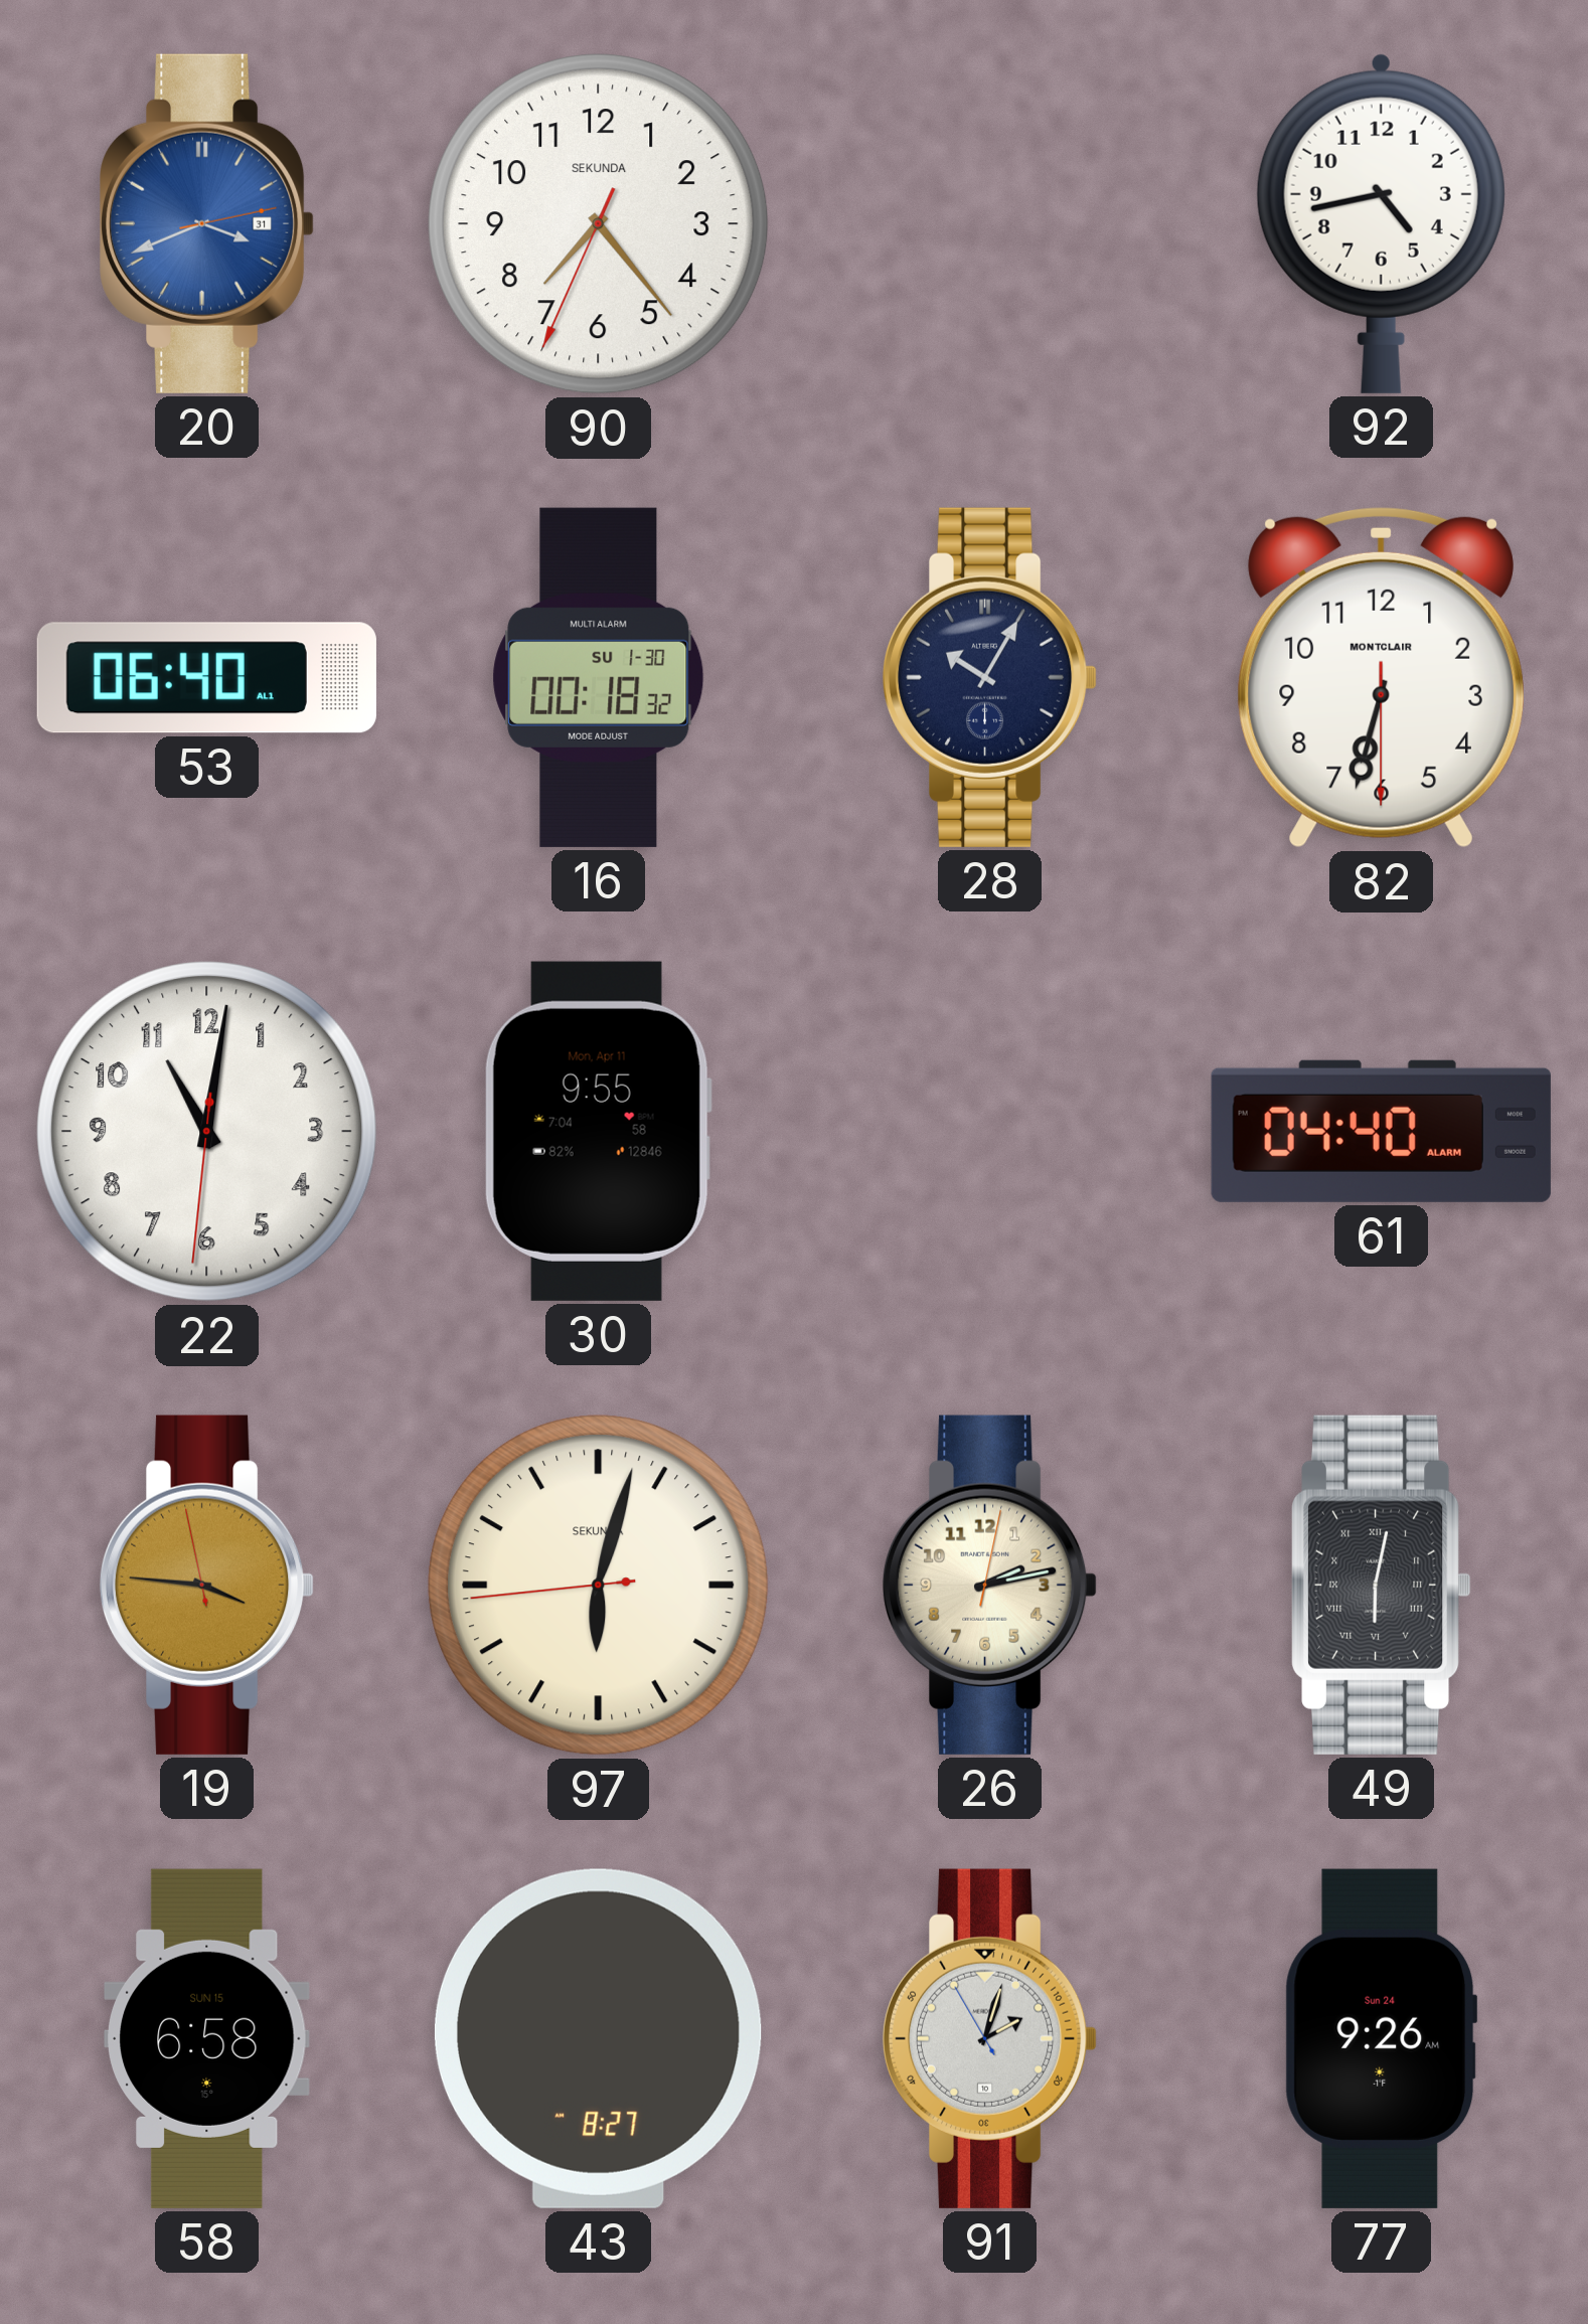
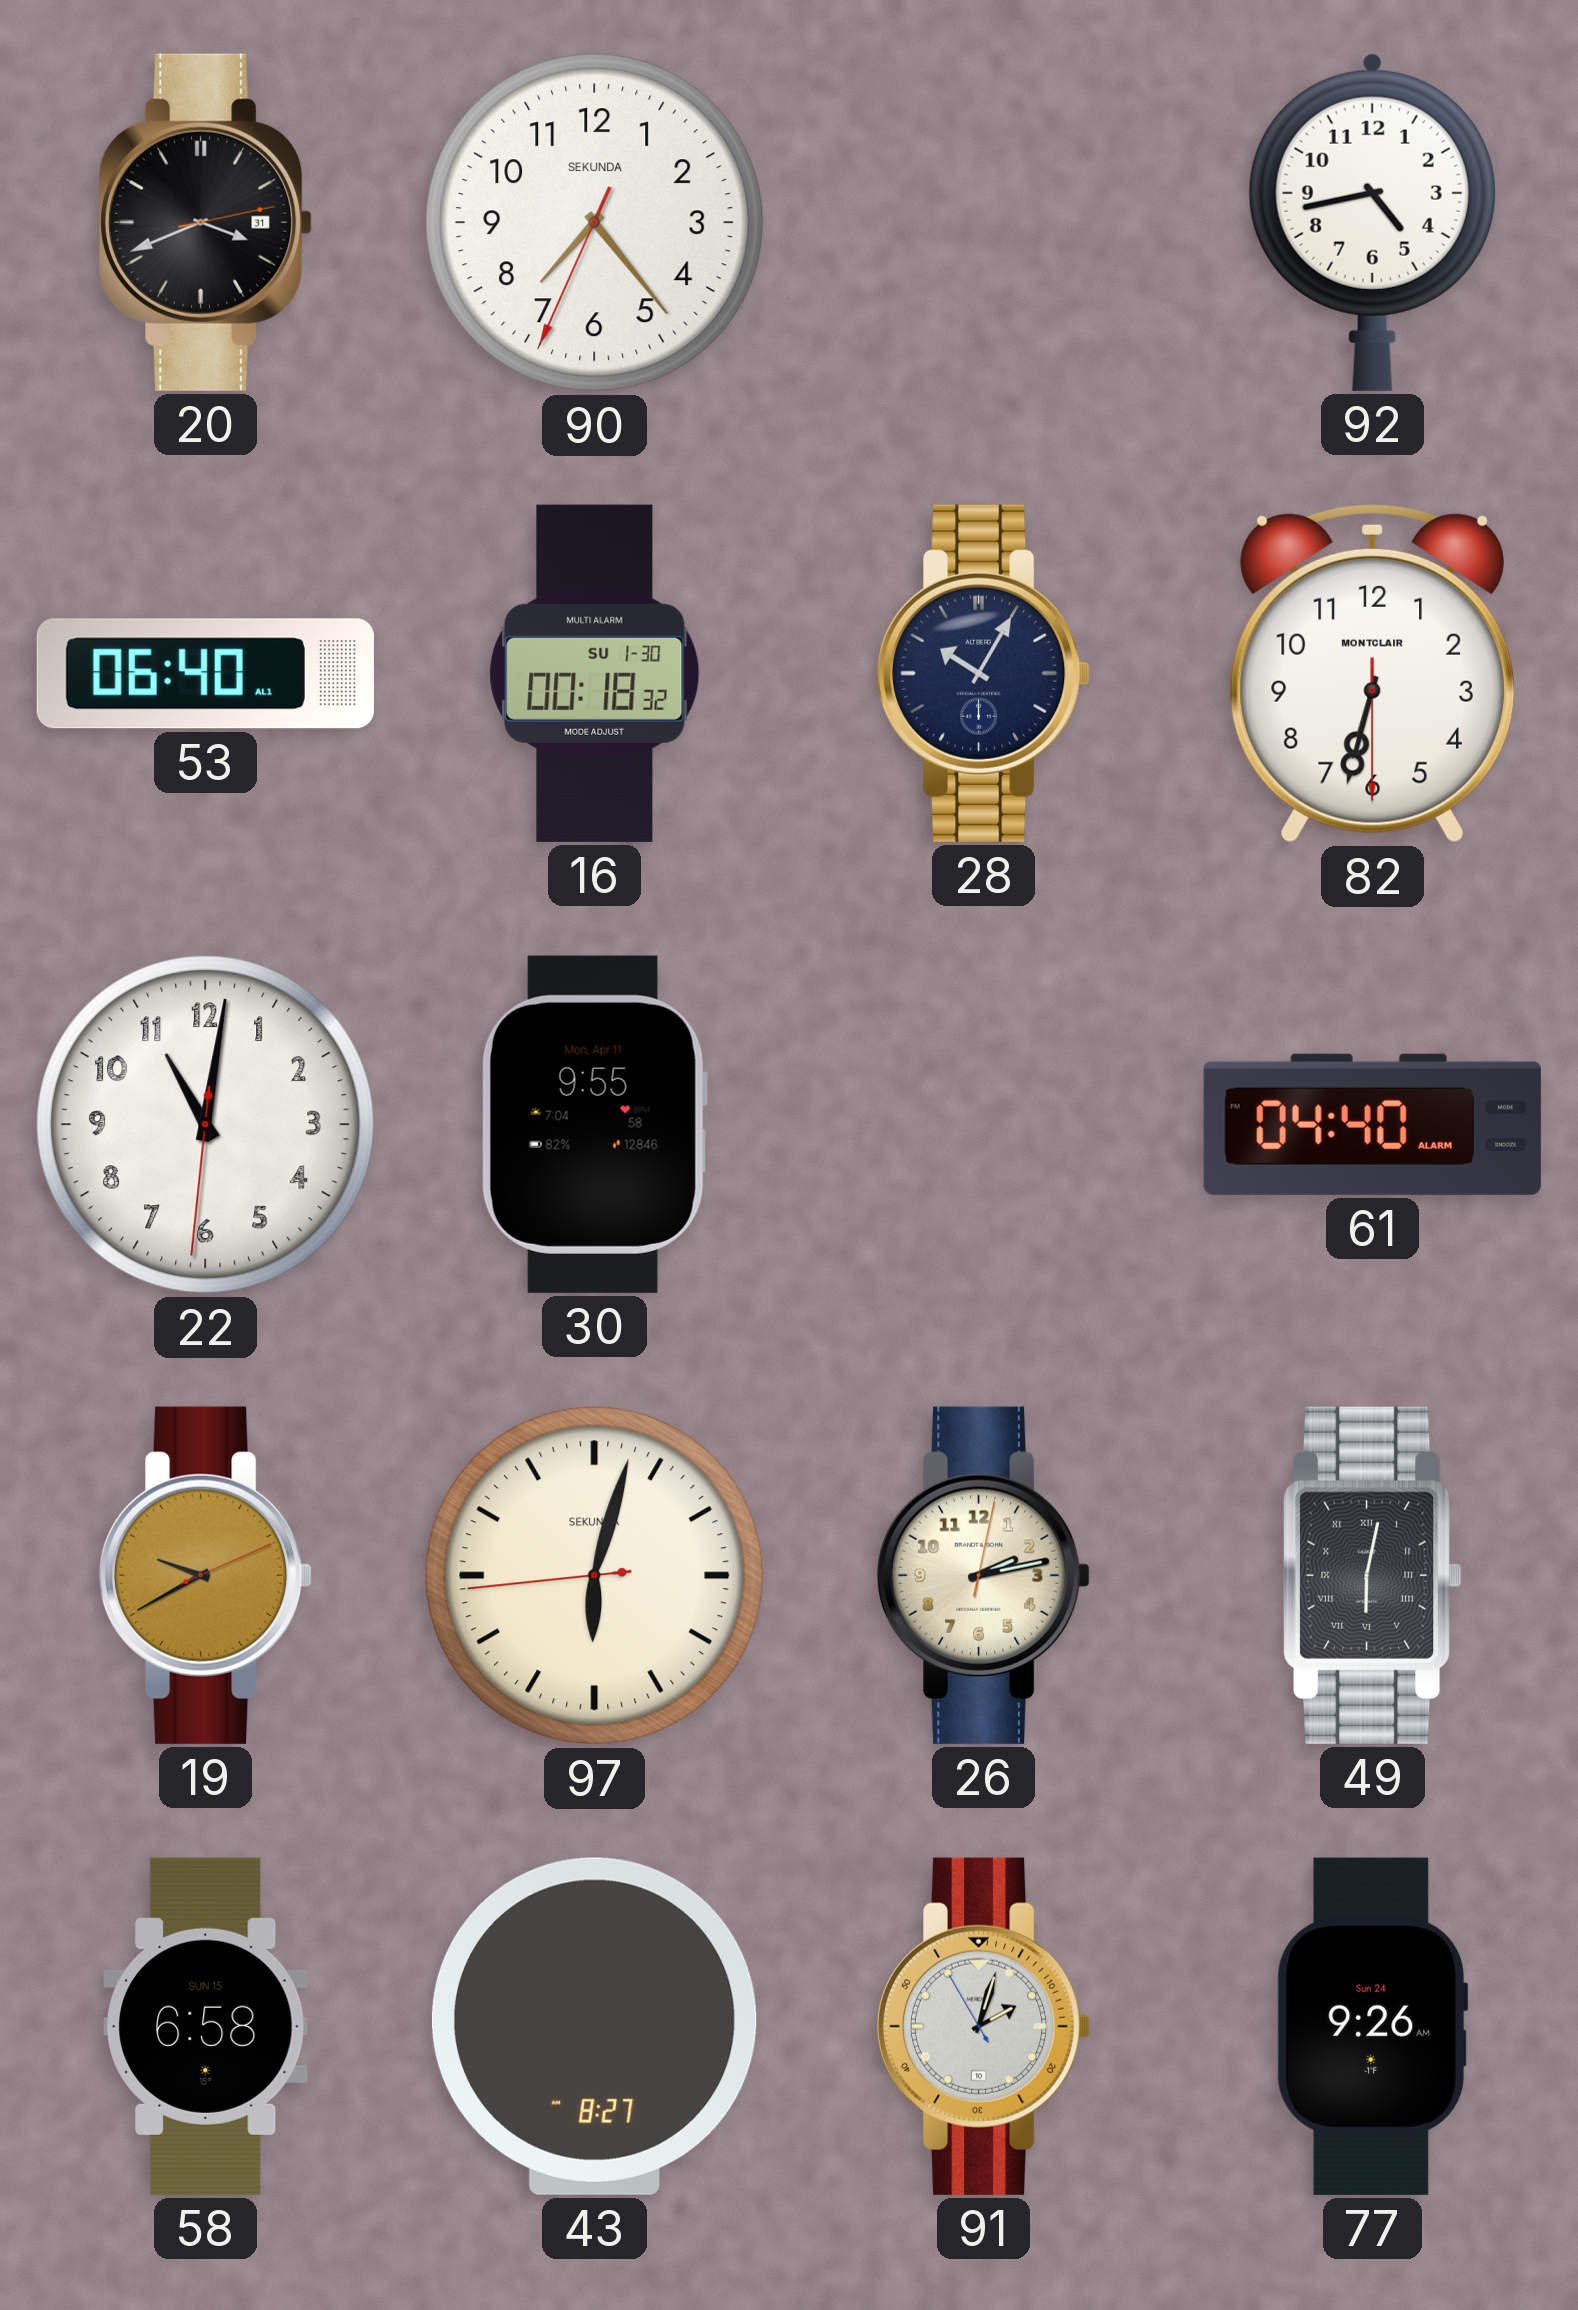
20 dial: blue -> black
19: 3:45 -> 9:40
